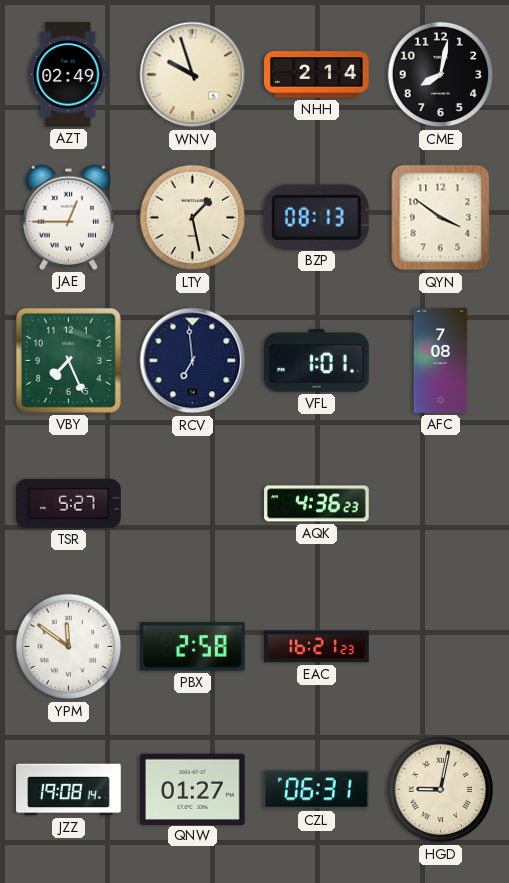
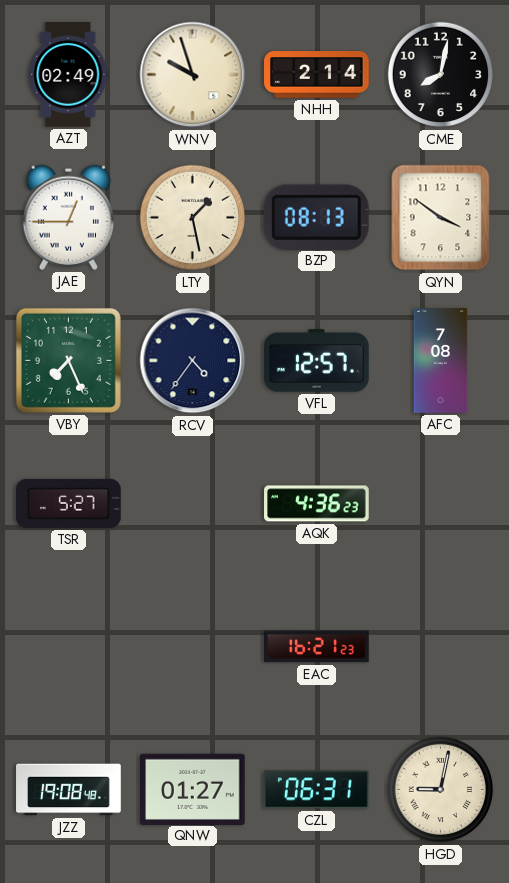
RCV: 6:59 -> 4:36
VFL: 1:01 -> 12:57
YPM: 11:51 -> none
PBX: 2:58 -> none
JZZ: 19:08:14 -> 19:08:48
